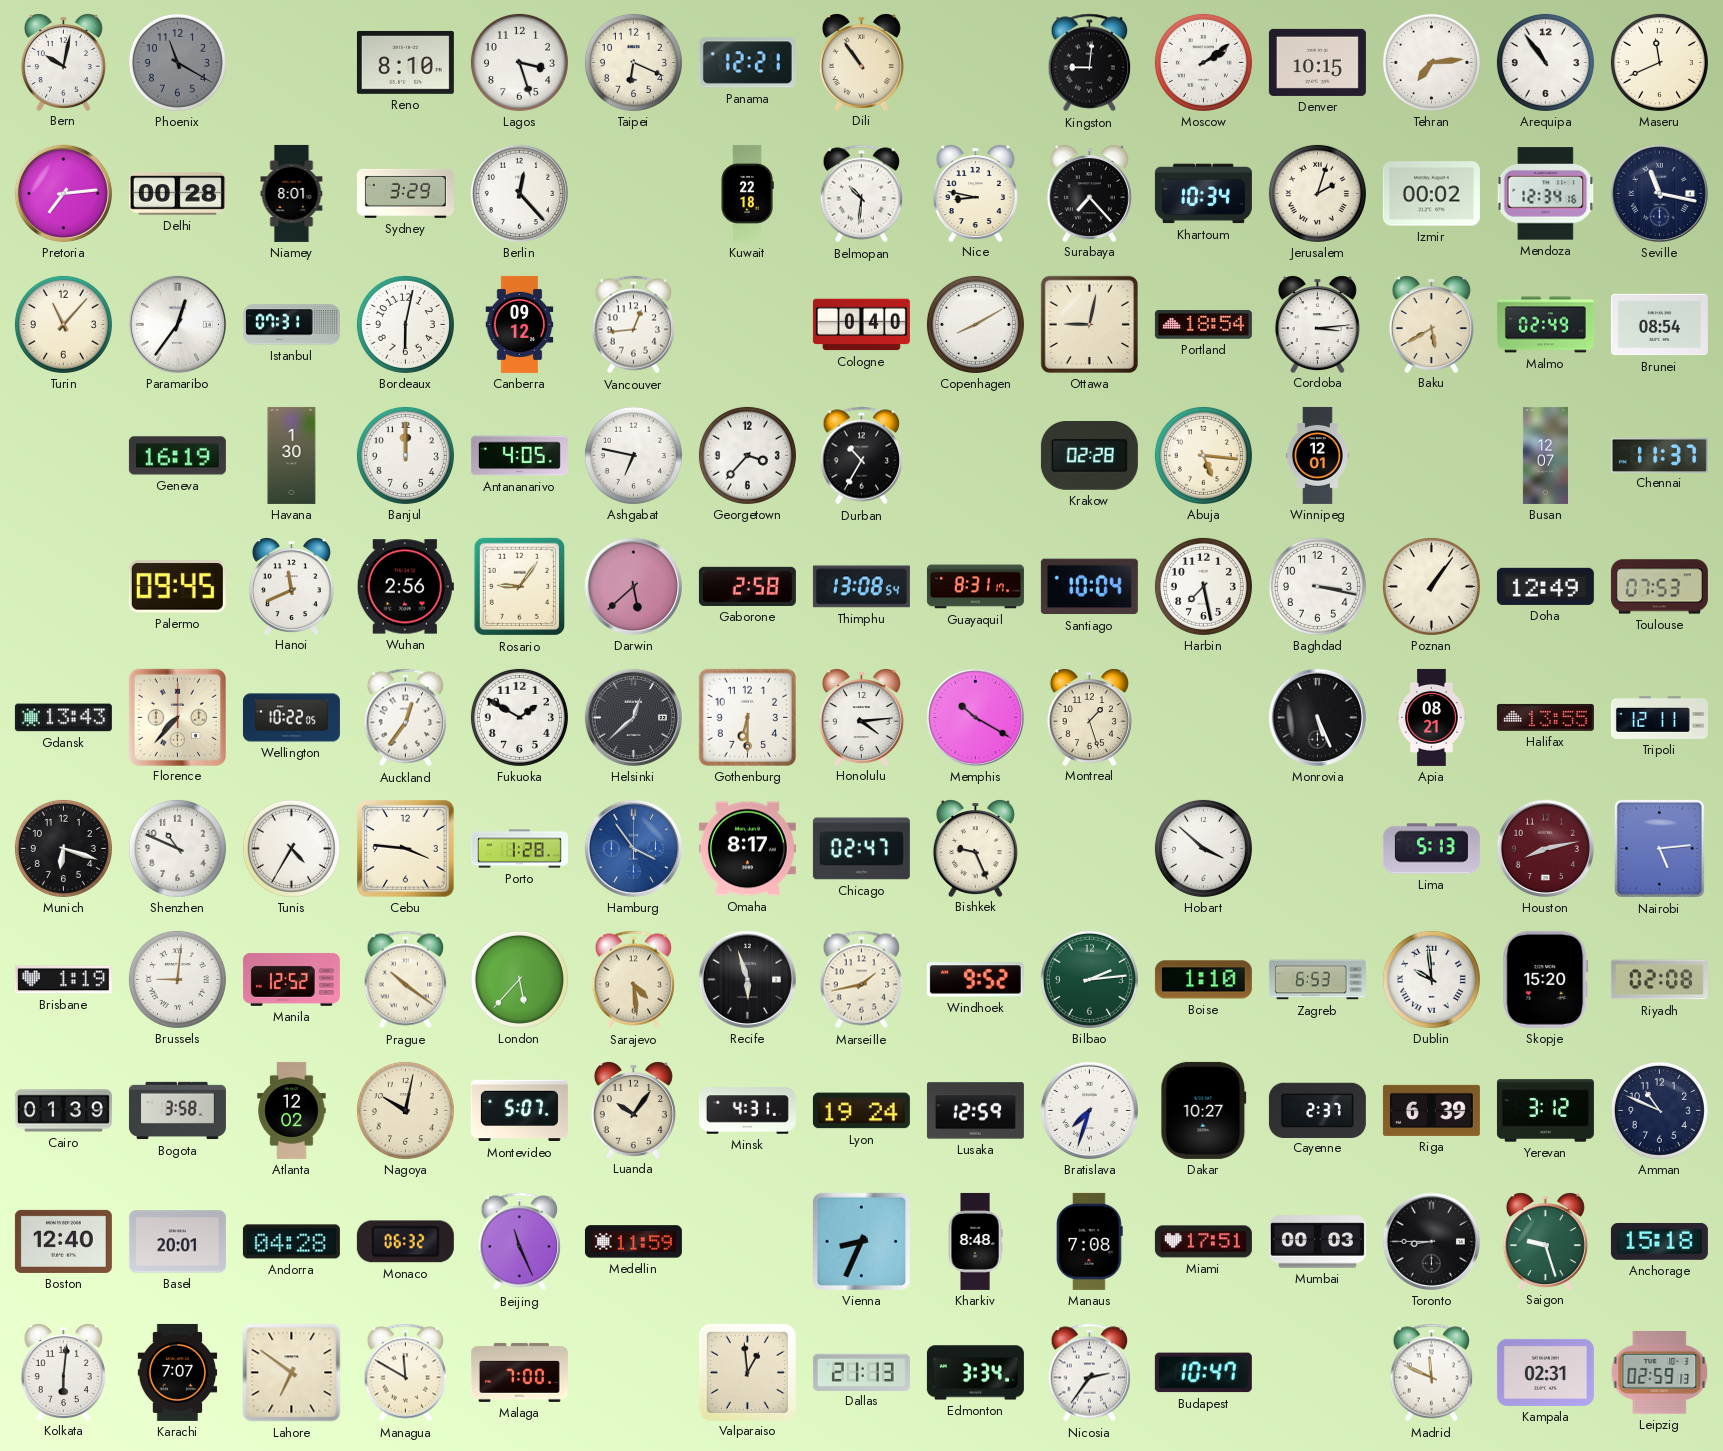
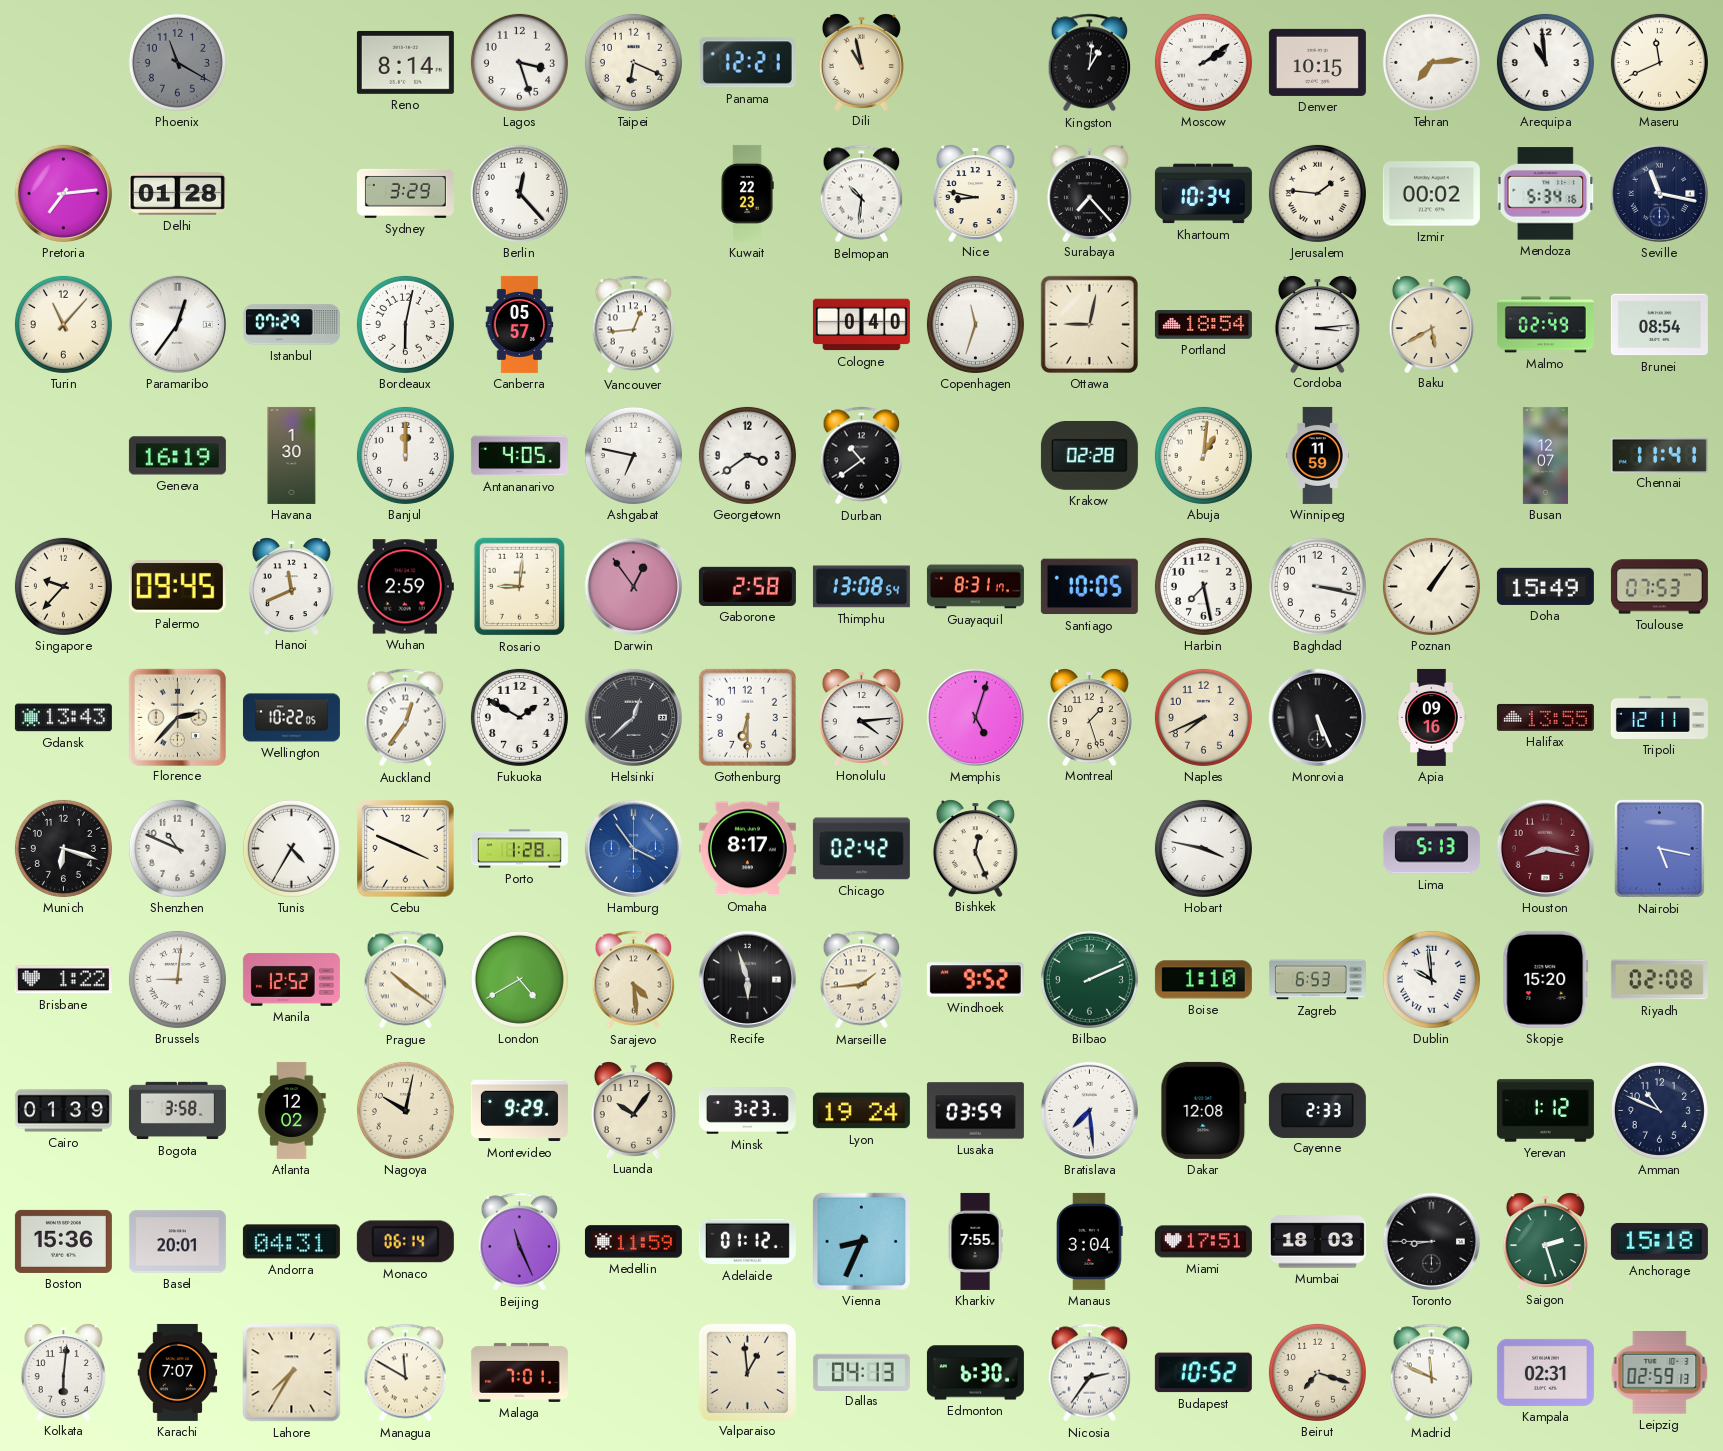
Bern: 10:02 -> none
Reno: 8:10 -> 8:14
Dili: 10:54 -> 10:58
Kingston: 9:01 -> 1:01
Arequipa: 10:54 -> 10:59
Delhi: 00:28 -> 01:28
Niamey: 8:01 -> none
Kuwait: 22:18 -> 22:23
Jerusalem: 2:03 -> 1:46
Mendoza: 12:34 -> 5:34
Istanbul: 07:31 -> 07:29
Canberra: 09:12 -> 05:57
Copenhagen: 8:10 -> 11:33
Georgetown: 3:37 -> 3:39
Durban: 10:35 -> 10:39
Abuja: 5:16 -> 1:01
Winnipeg: 12:01 -> 11:59
Chennai: 11:37 -> 11:41
Singapore: none -> 9:37
Wuhan: 2:56 -> 2:59
Rosario: 9:06 -> 9:01
Darwin: 5:38 -> 12:54
Santiago: 10:04 -> 10:05
Doha: 12:49 -> 15:49
Florence: 7:37 -> 2:37
Memphis: 10:20 -> 5:03
Naples: none -> 7:41
Apia: 08:21 -> 09:16
Cebu: 3:46 -> 3:49
Chicago: 02:47 -> 02:42
Bishkek: 9:26 -> 12:26
Hobart: 3:52 -> 3:47
Houston: 8:13 -> 8:17
Nairobi: 5:14 -> 5:17
Brisbane: 1:19 -> 1:22
London: 5:37 -> 4:40
Marseille: 1:43 -> 1:44
Bilbao: 2:14 -> 2:11
Montevideo: 5:07 -> 9:29
Minsk: 4:31 -> 3:23
Lusaka: 12:59 -> 03:59
Bratislava: 7:33 -> 7:29
Dakar: 10:27 -> 12:08
Cayenne: 2:37 -> 2:33
Riga: 6:39 -> none
Yerevan: 3:12 -> 1:12
Boston: 12:40 -> 15:36
Andorra: 04:28 -> 04:31
Monaco: 06:32 -> 06:14
Adelaide: none -> 01:12
Kharkiv: 8:48 -> 7:55
Manaus: 7:08 -> 3:04
Mumbai: 00:03 -> 18:03
Saigon: 9:27 -> 2:27
Lahore: 6:51 -> 7:35
Malaga: 7:00 -> 7:01
Dallas: 21:13 -> 04:13
Edmonton: 3:34 -> 6:30
Budapest: 10:47 -> 10:52
Beirut: none -> 7:18
